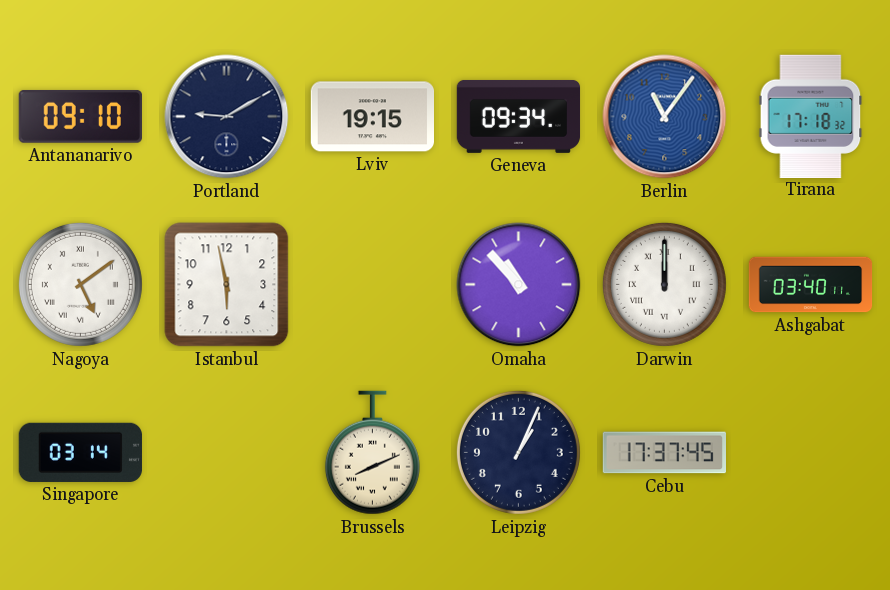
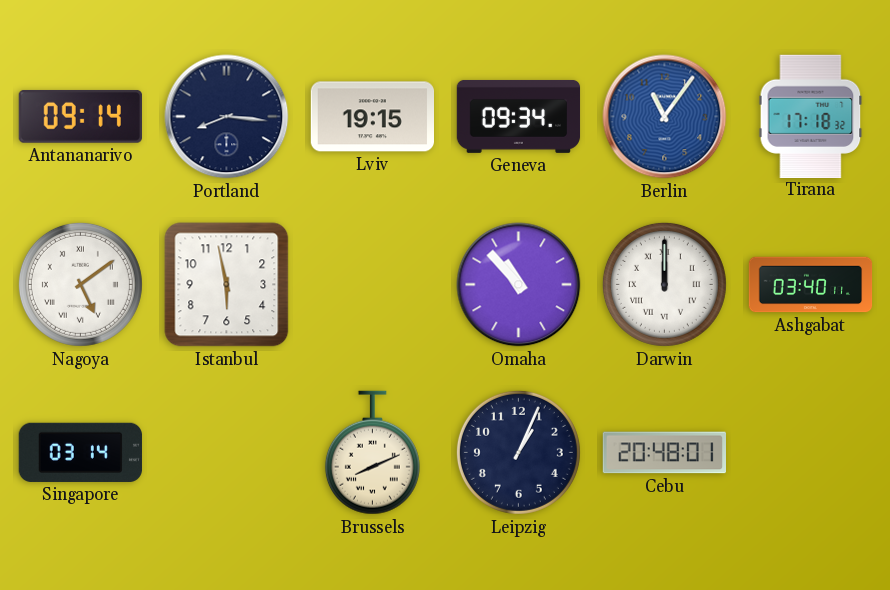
Antananarivo: 09:10 -> 09:14
Portland: 9:10 -> 8:16
Cebu: 17:37 -> 20:48
